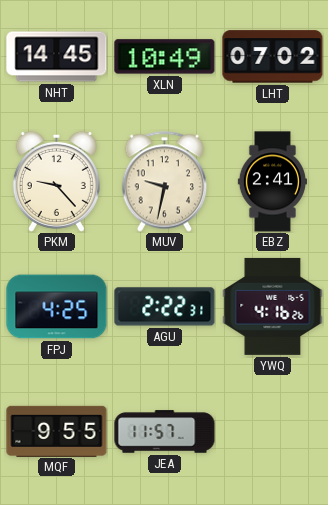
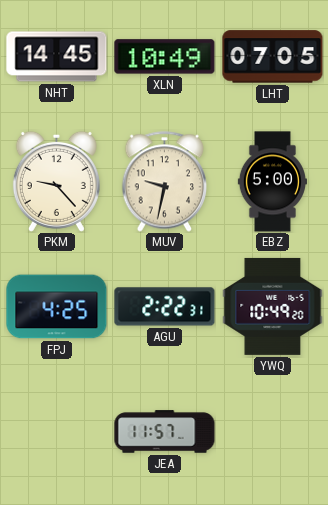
LHT: 07:02 -> 07:05
EBZ: 2:41 -> 5:00
YWQ: 4:16 -> 10:49
MQF: 9:55 -> none
